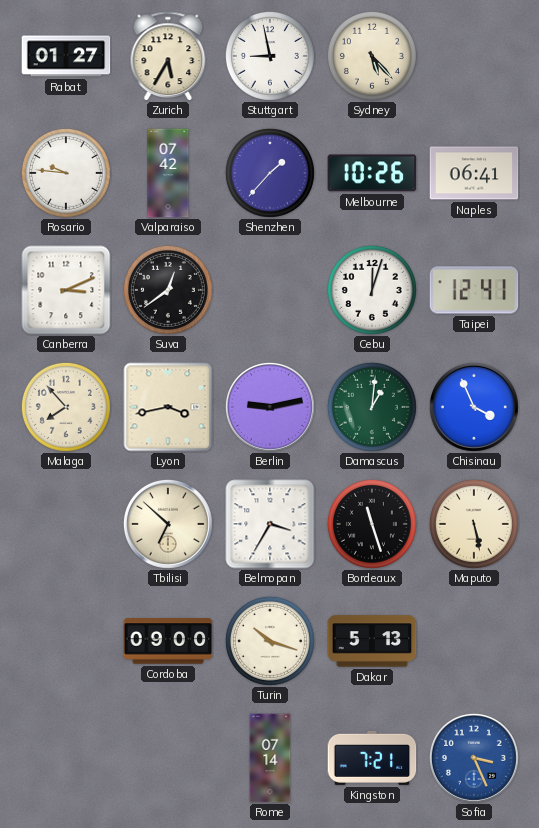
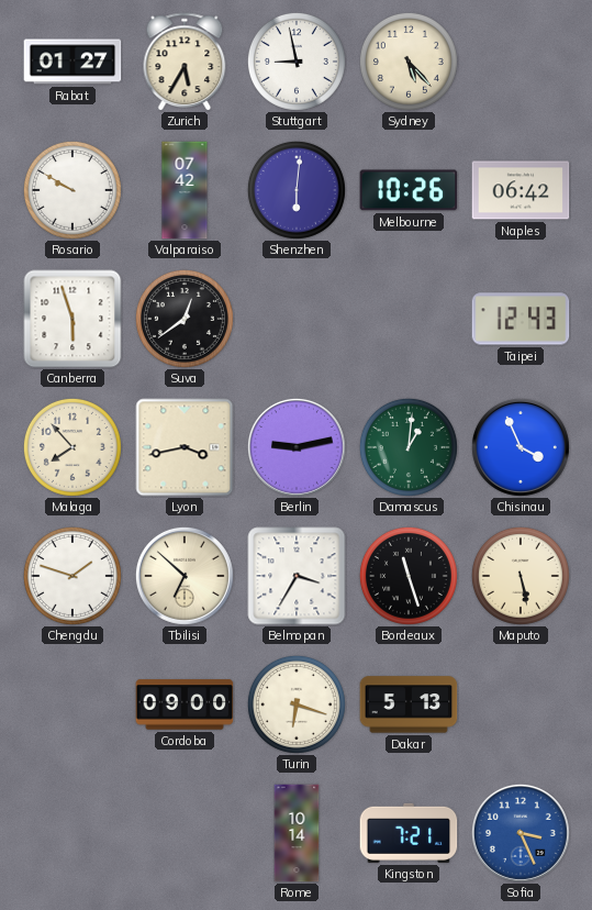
Rosario: 9:46 -> 9:50
Shenzhen: 1:37 -> 6:01
Naples: 06:41 -> 06:42
Canberra: 3:11 -> 5:57
Cebu: 12:03 -> none
Taipei: 12:41 -> 12:43
Chengdu: none -> 1:48
Turin: 10:18 -> 6:18
Rome: 07:14 -> 10:14
